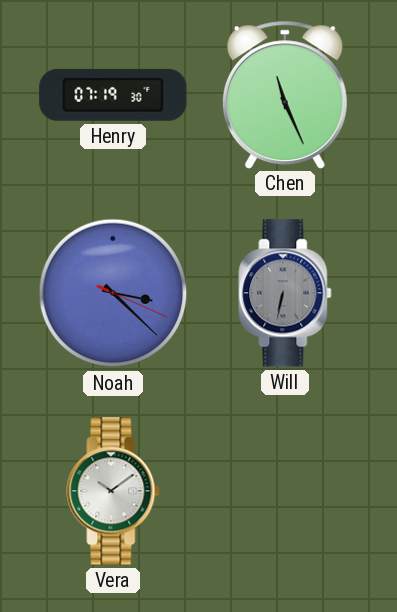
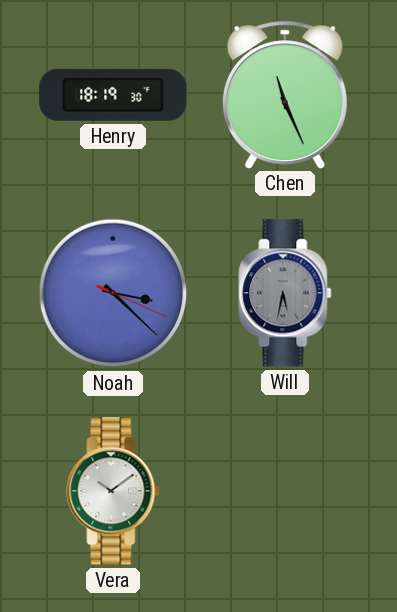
Henry: 07:19 -> 18:19
Will: 6:32 -> 5:32
